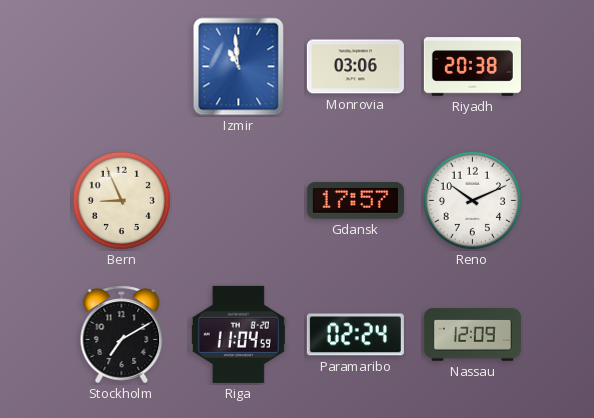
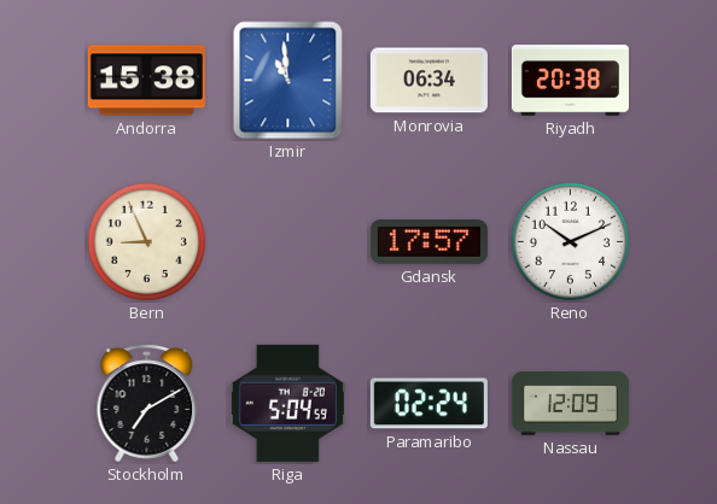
Andorra: none -> 15:38
Monrovia: 03:06 -> 06:34
Riga: 11:04 -> 5:04
